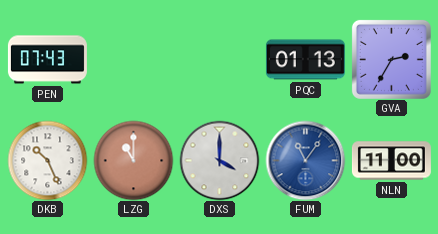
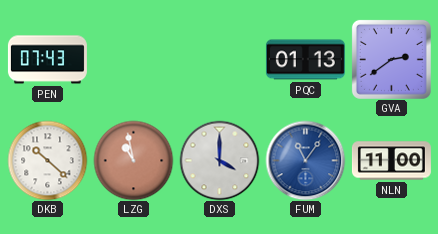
GVA: 2:35 -> 2:39
DKB: 10:26 -> 10:22
LZG: 11:00 -> 10:58
